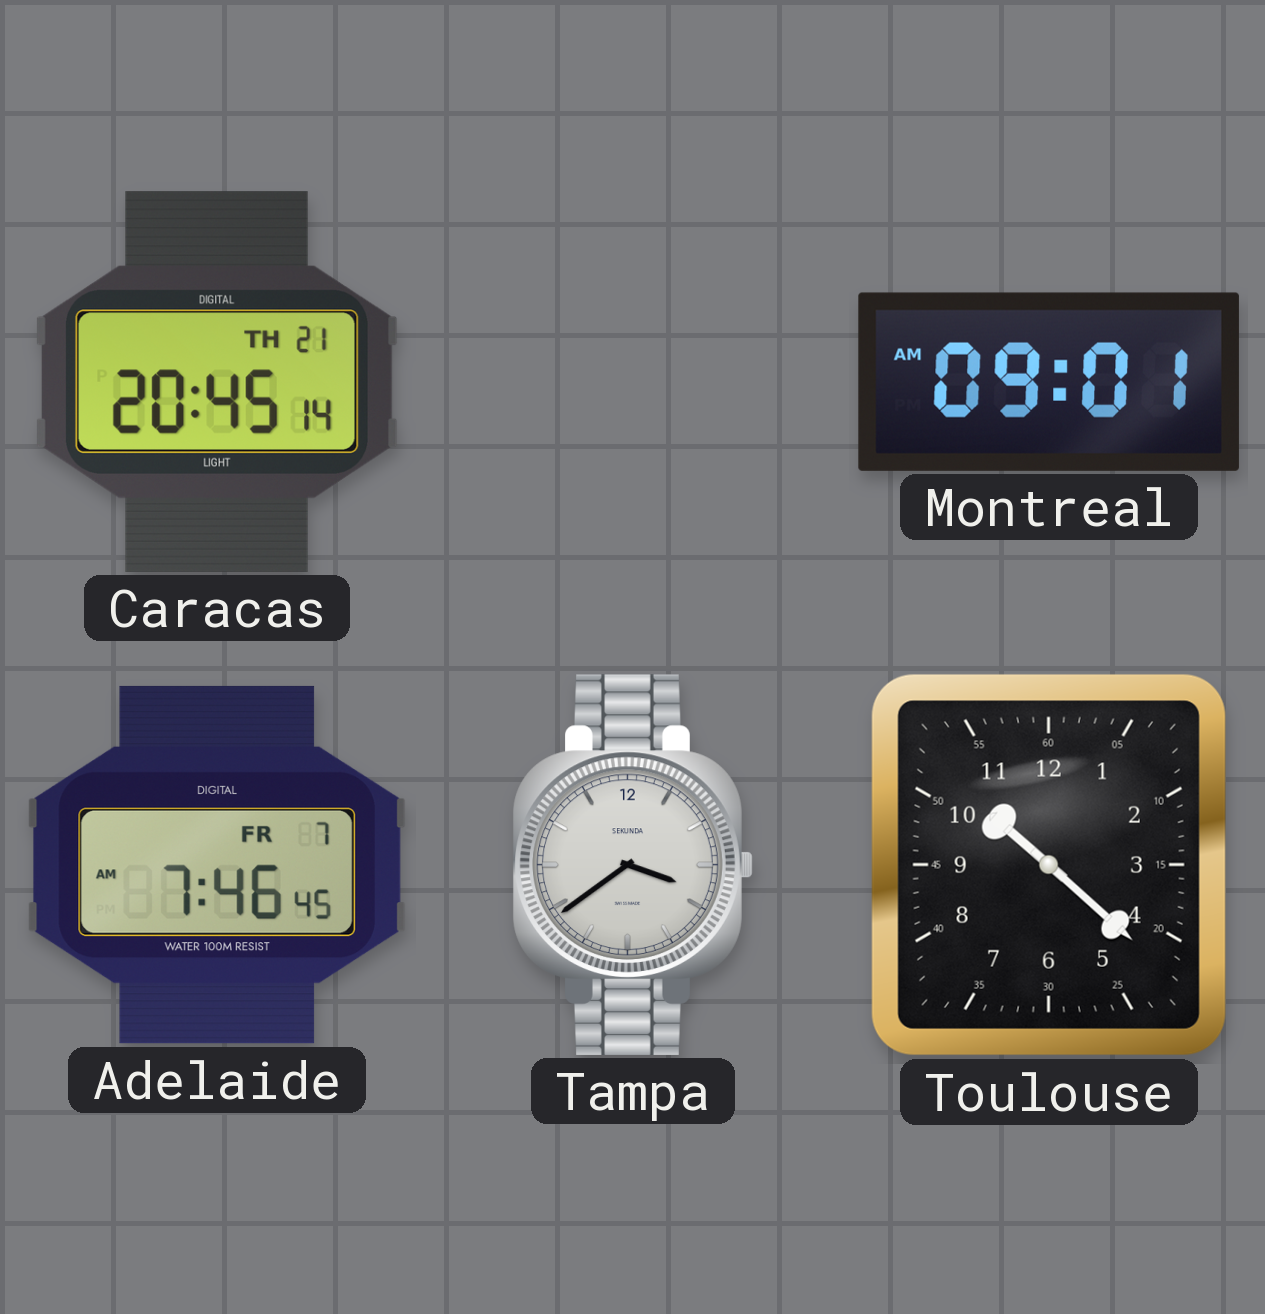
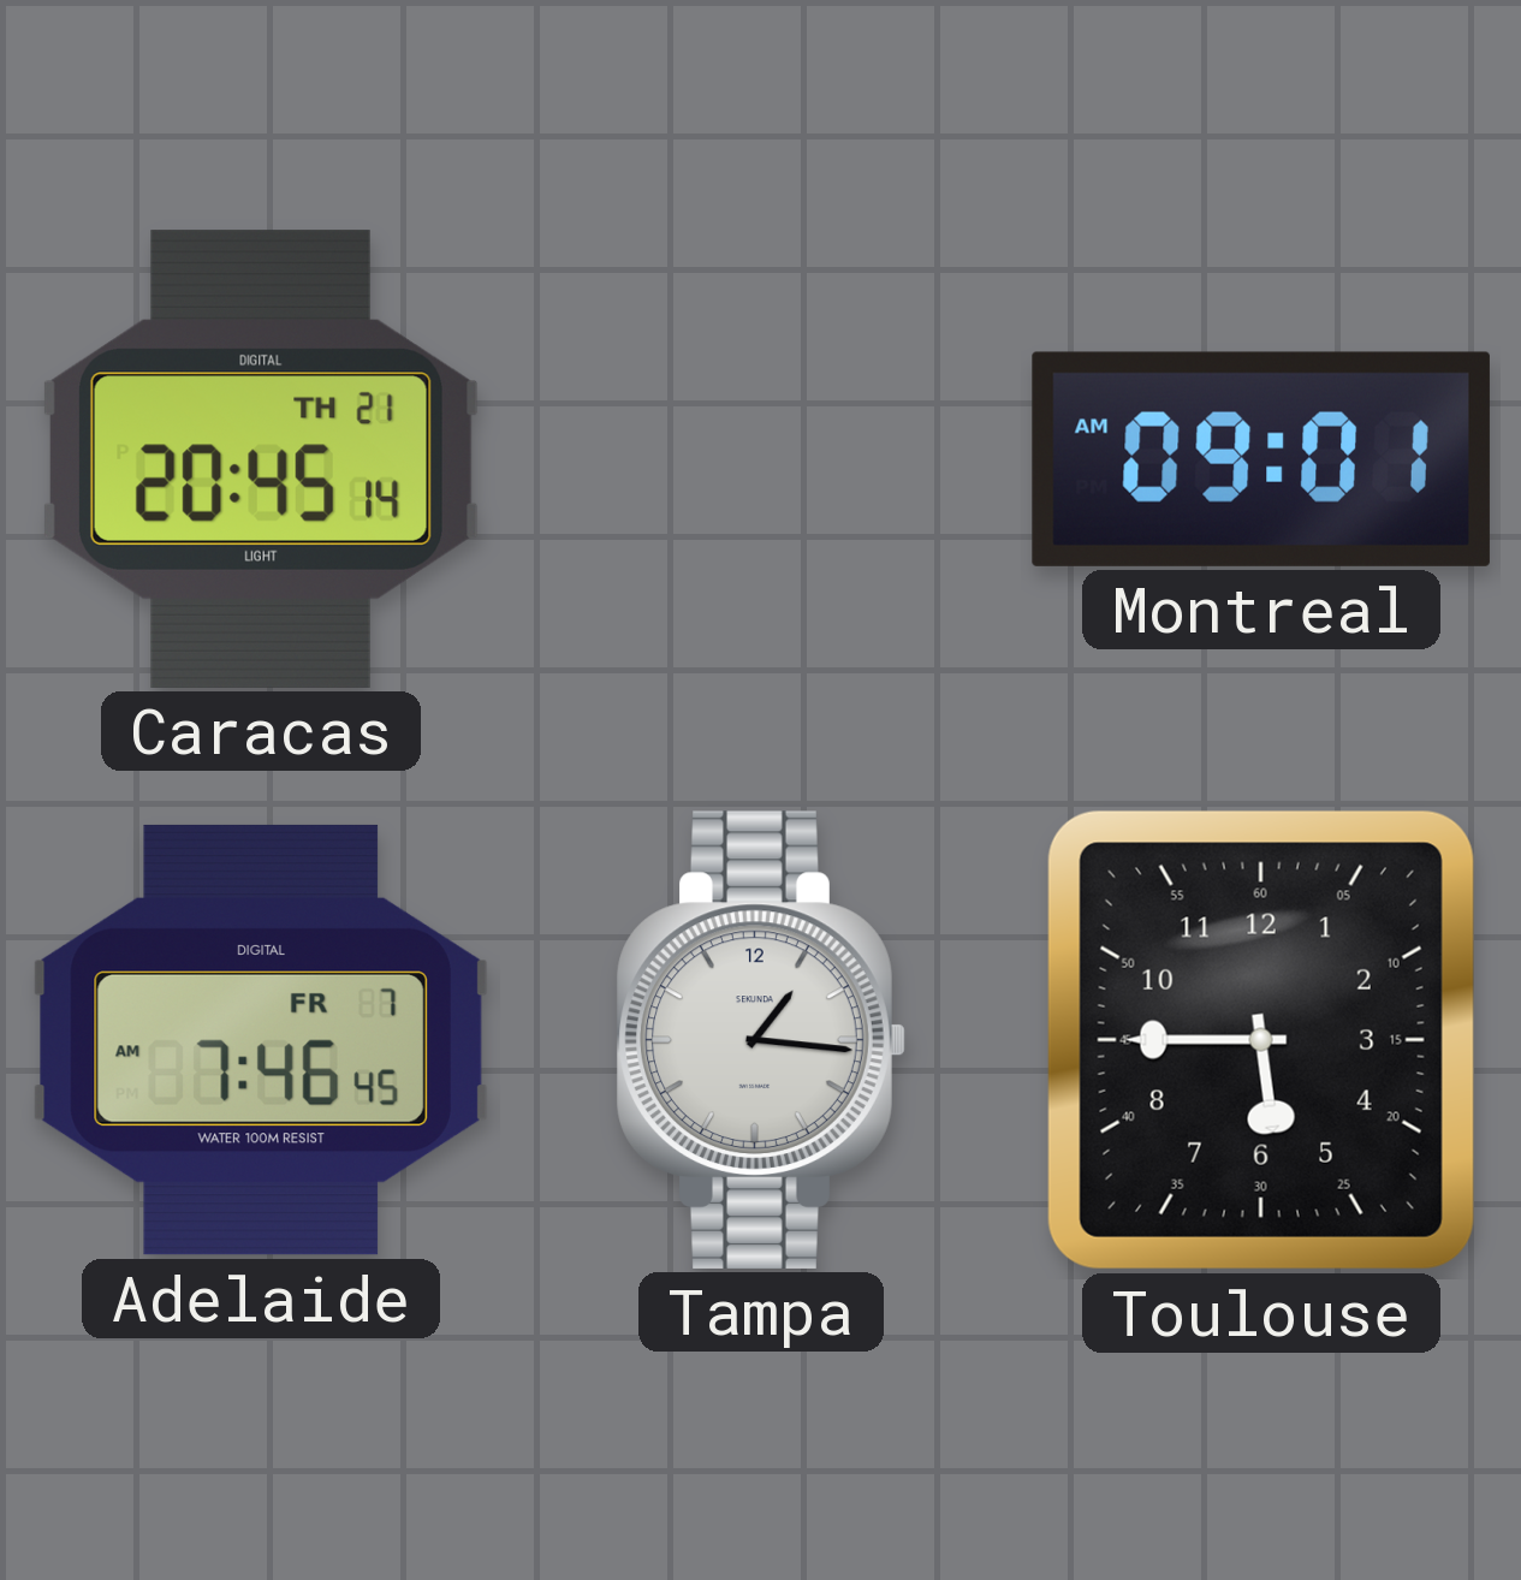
Tampa: 3:39 -> 1:16
Toulouse: 10:22 -> 5:45
